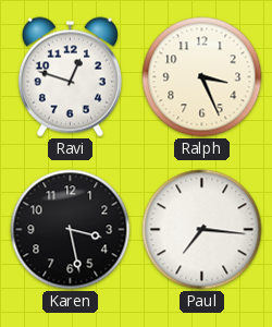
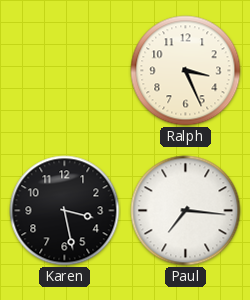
Ravi: 12:48 -> none
